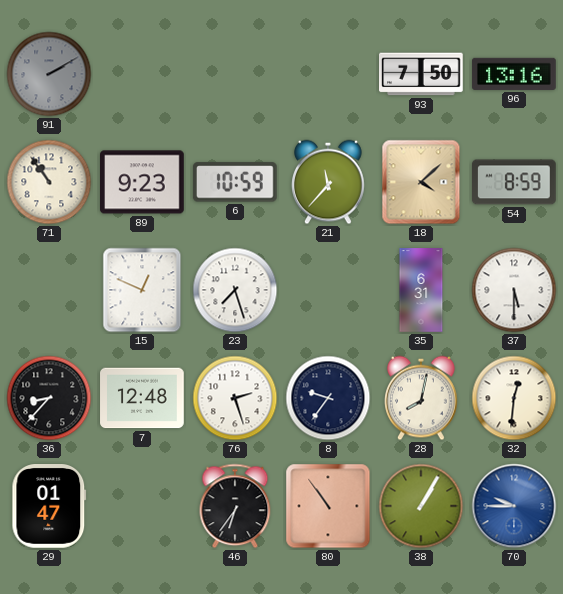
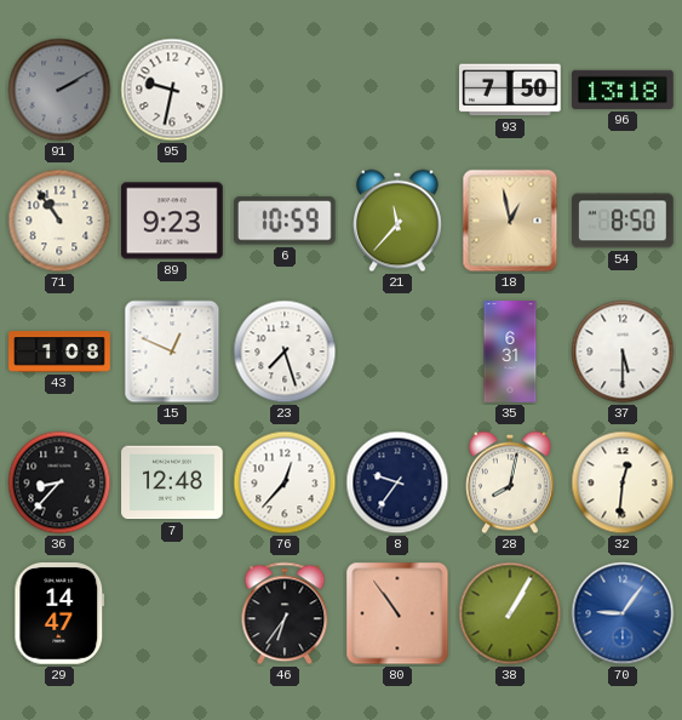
95: none -> 9:32
96: 13:16 -> 13:18
18: 4:08 -> 12:58
54: 8:59 -> 8:50
43: none -> 1:08
76: 2:27 -> 12:37
29: 01:47 -> 14:47
70: 9:45 -> 9:06
